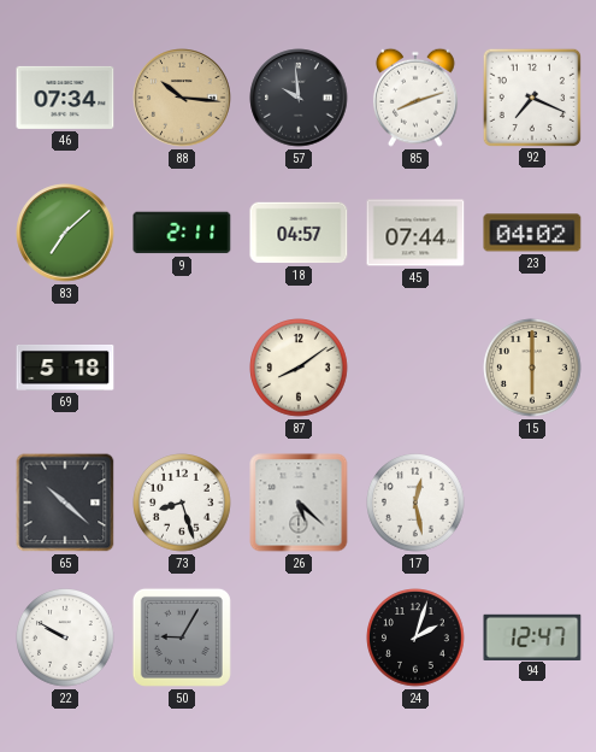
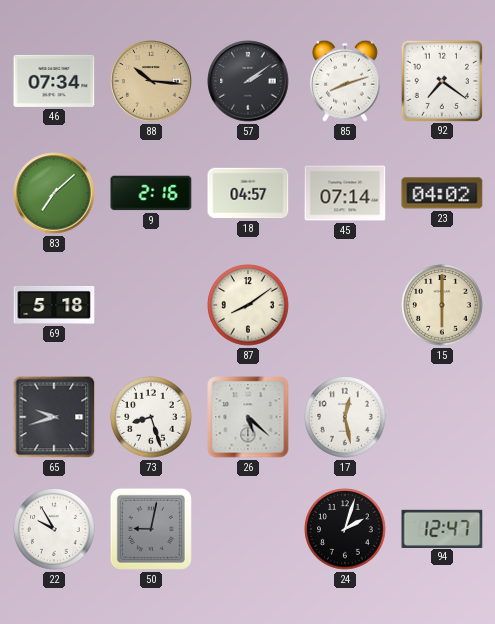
57: 9:59 -> 2:09
92: 7:19 -> 7:21
9: 2:11 -> 2:16
45: 07:44 -> 07:14
65: 10:22 -> 9:42
22: 9:50 -> 9:55
50: 9:05 -> 9:02
